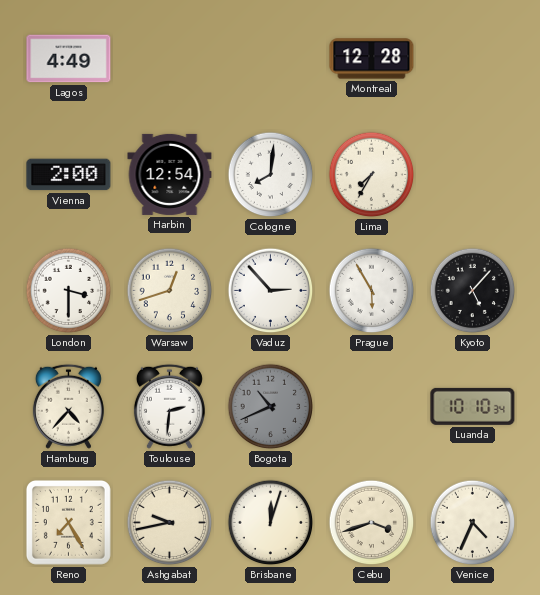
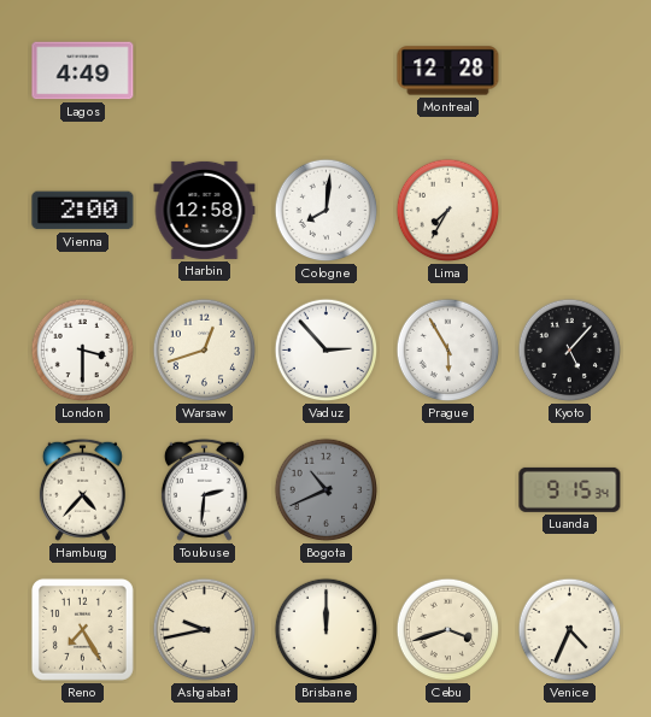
Harbin: 12:54 -> 12:58
Luanda: 10:10 -> 9:15
Brisbane: 12:03 -> 12:00
